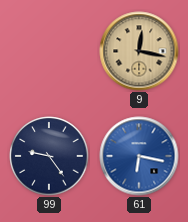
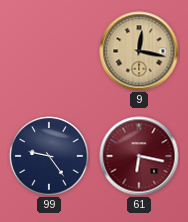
61 dial: blue -> burgundy
